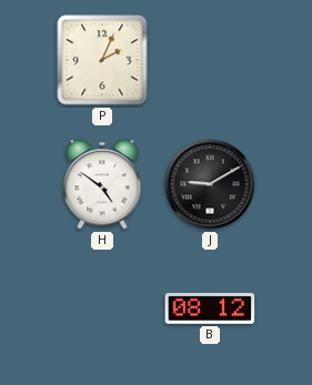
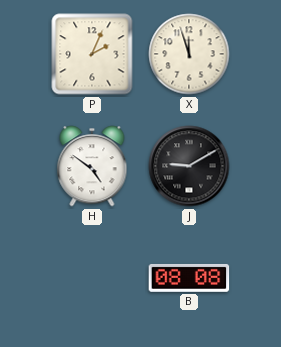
X: none -> 11:57
B: 08:12 -> 08:08
